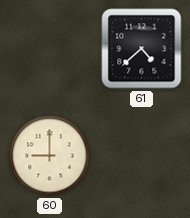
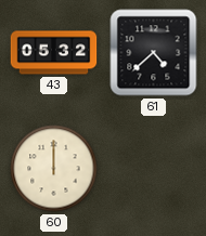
43: none -> 05:32
60: 9:00 -> 12:00
